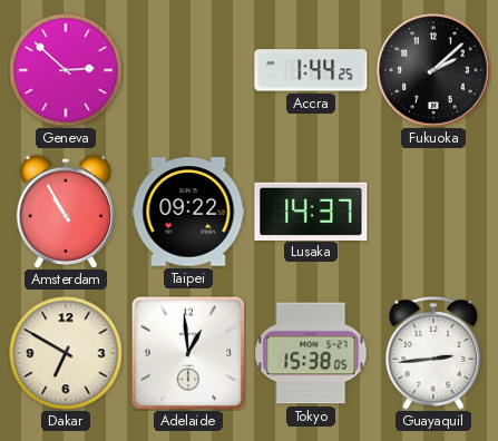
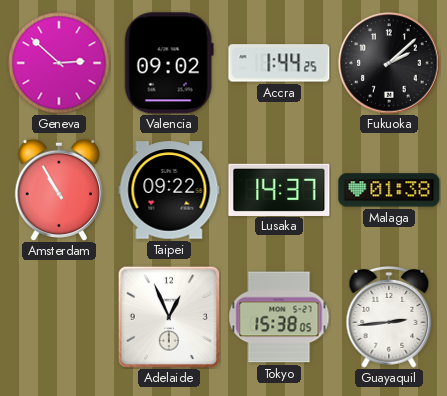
Valencia: none -> 09:02
Malaga: none -> 01:38
Dakar: 6:50 -> none
Adelaide: 12:59 -> 12:56
